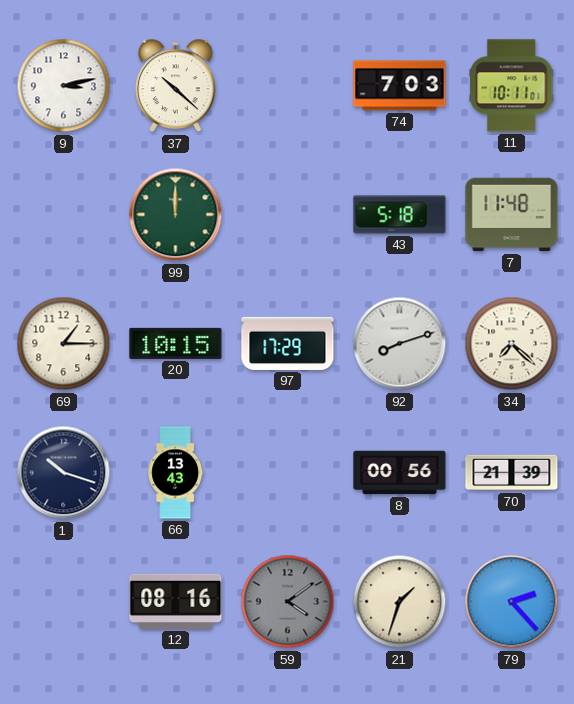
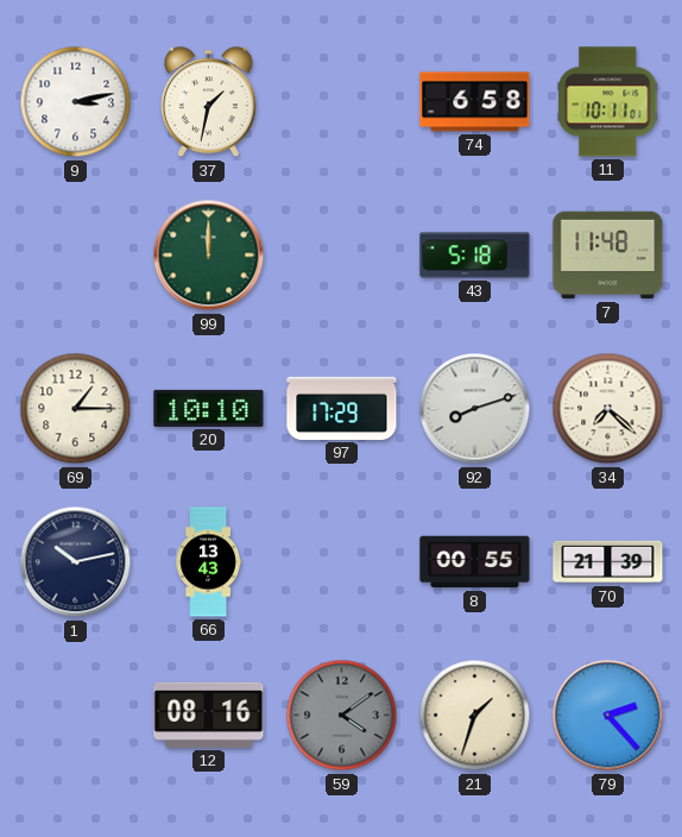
37: 10:22 -> 1:32
74: 7:03 -> 6:58
20: 10:15 -> 10:10
1: 10:18 -> 10:13
8: 00:56 -> 00:55
